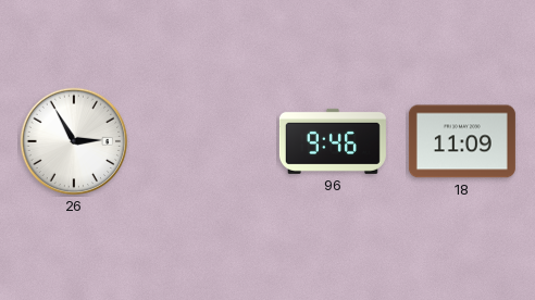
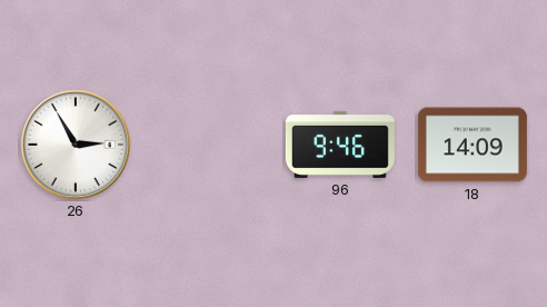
18: 11:09 -> 14:09
